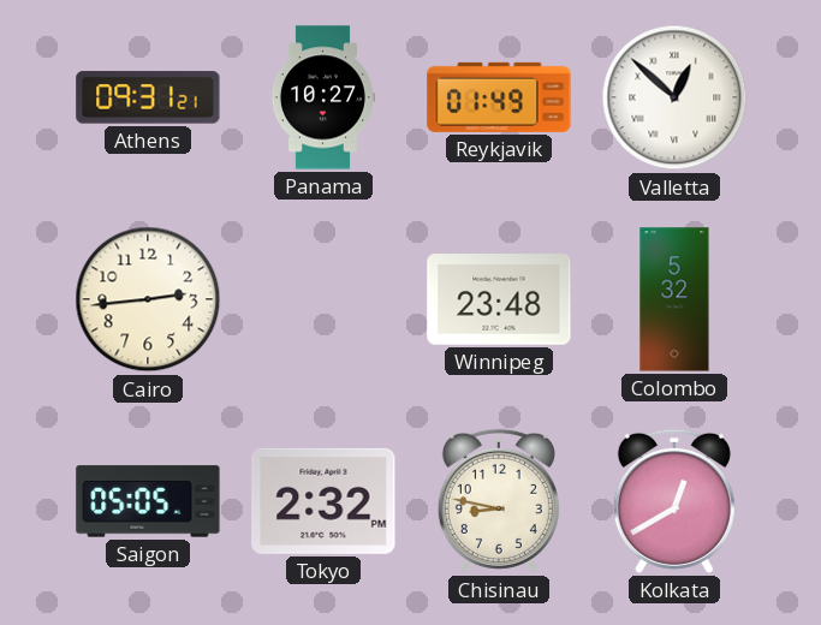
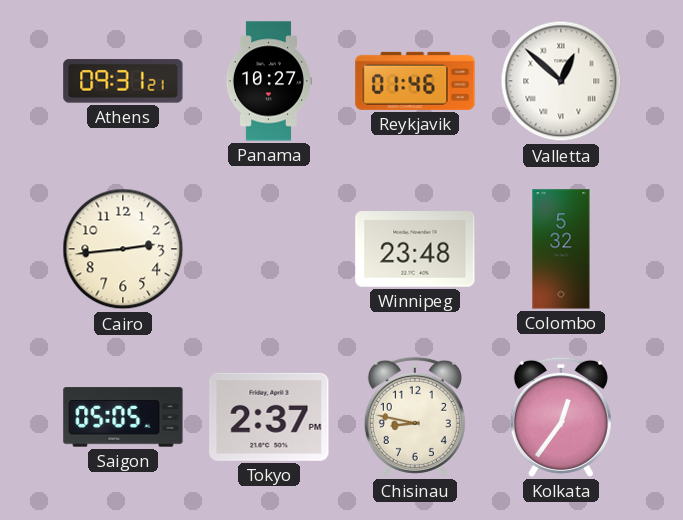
Reykjavik: 01:49 -> 01:46
Tokyo: 2:32 -> 2:37
Kolkata: 12:40 -> 12:36
